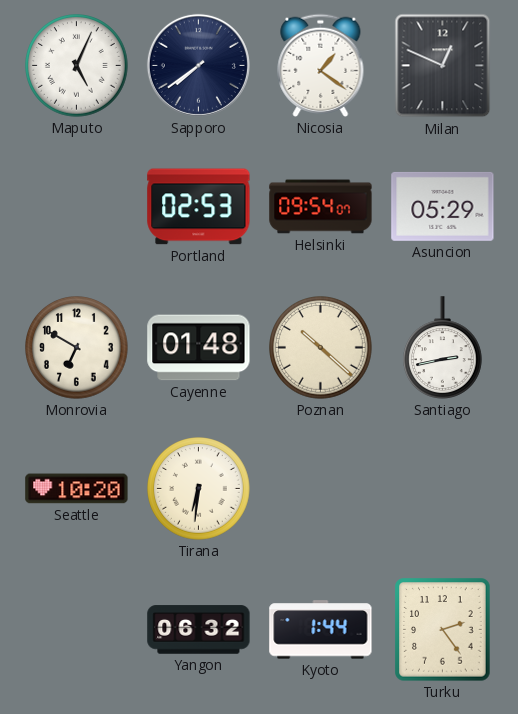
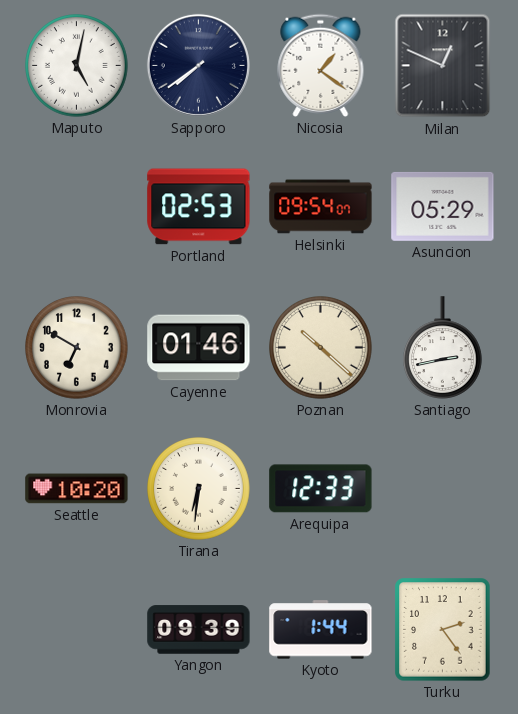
Maputo: 5:04 -> 5:02
Cayenne: 01:48 -> 01:46
Arequipa: none -> 12:33
Yangon: 06:32 -> 09:39
